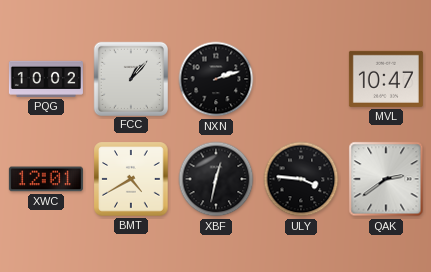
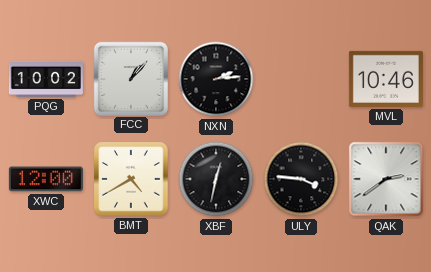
NXN: 2:12 -> 2:14
MVL: 10:47 -> 10:46
XWC: 12:01 -> 12:00
